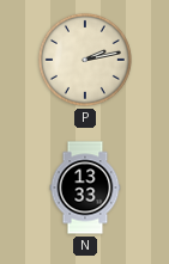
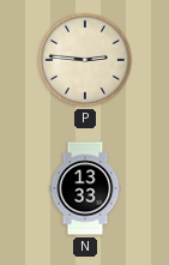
P: 2:13 -> 2:46
